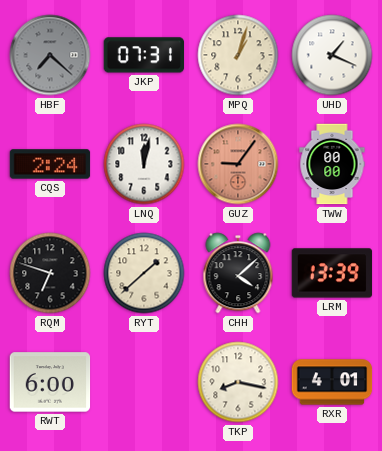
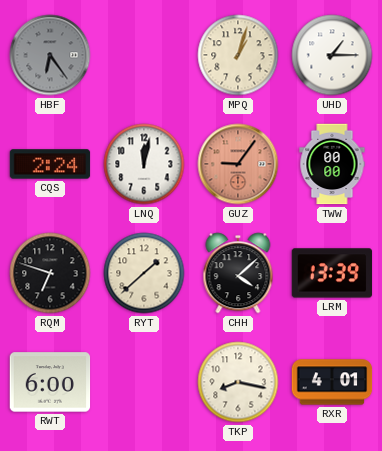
HBF: 7:22 -> 6:24
JKP: 07:31 -> none
UHD: 1:19 -> 1:15
